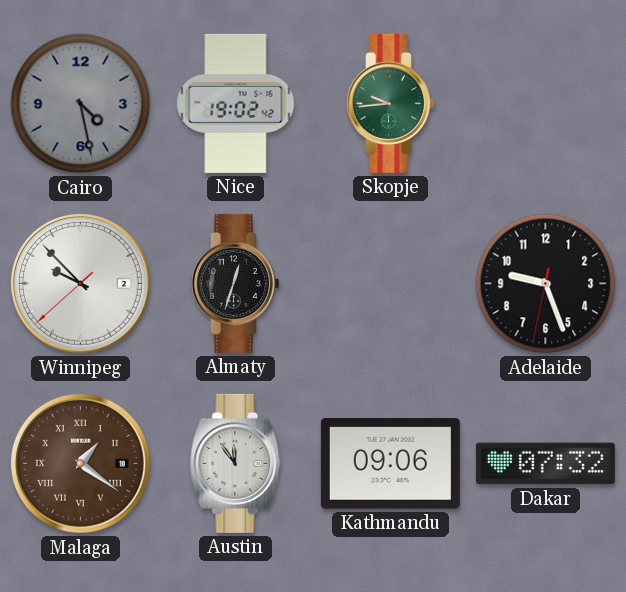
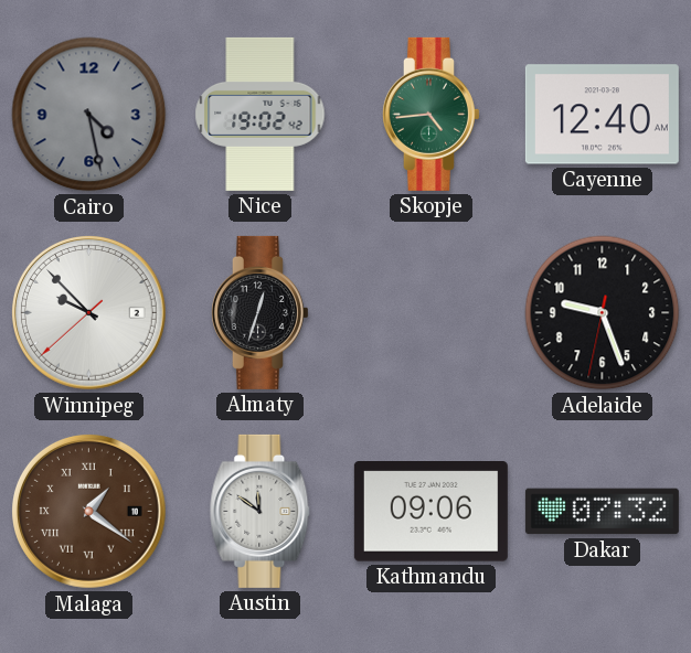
Skopje: 9:44 -> 4:44
Cayenne: none -> 12:40
Austin: 11:54 -> 11:51
